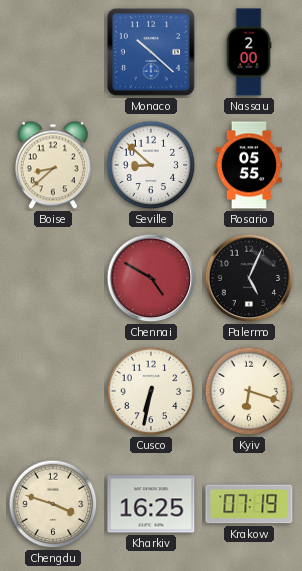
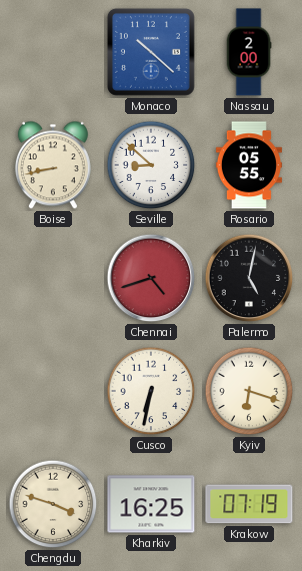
Boise: 8:38 -> 8:43
Chennai: 4:50 -> 4:42
Palermo: 5:04 -> 5:02
